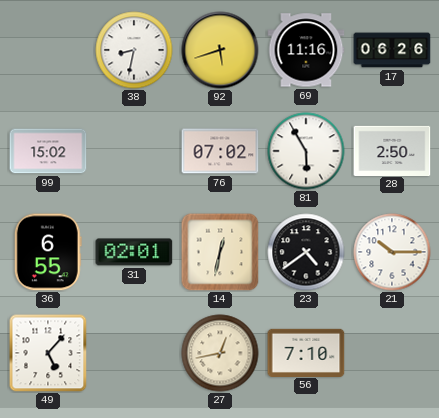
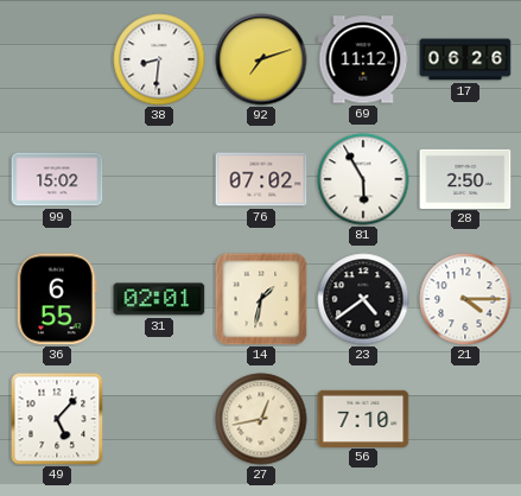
38: 8:32 -> 8:31
92: 5:42 -> 7:12
69: 11:16 -> 11:12
14: 12:32 -> 1:32
21: 10:15 -> 4:15
